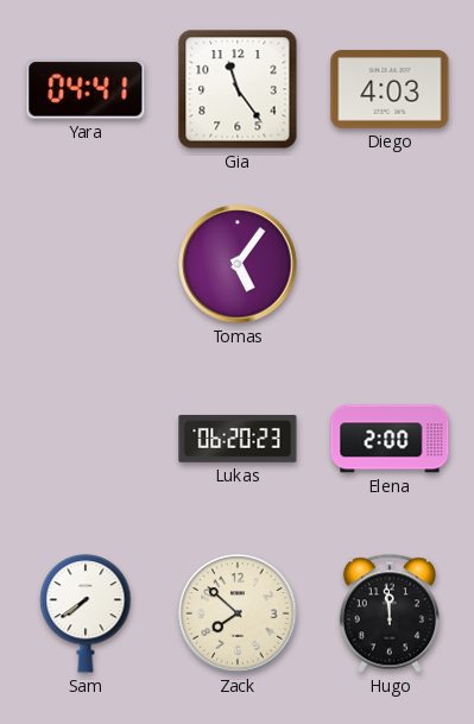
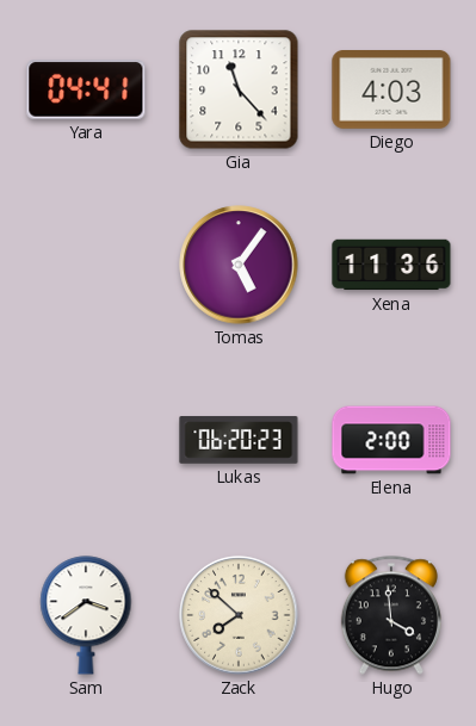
Gia: 11:24 -> 11:23
Xena: none -> 11:36
Sam: 7:39 -> 3:39
Hugo: 11:59 -> 3:59
